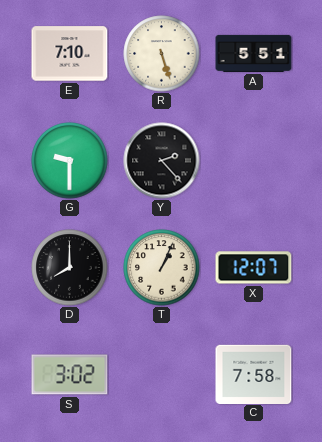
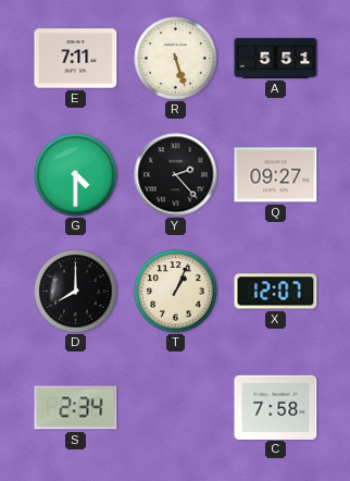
E: 7:10 -> 7:11
G: 9:30 -> 4:30
Q: none -> 09:27
S: 3:02 -> 2:34
